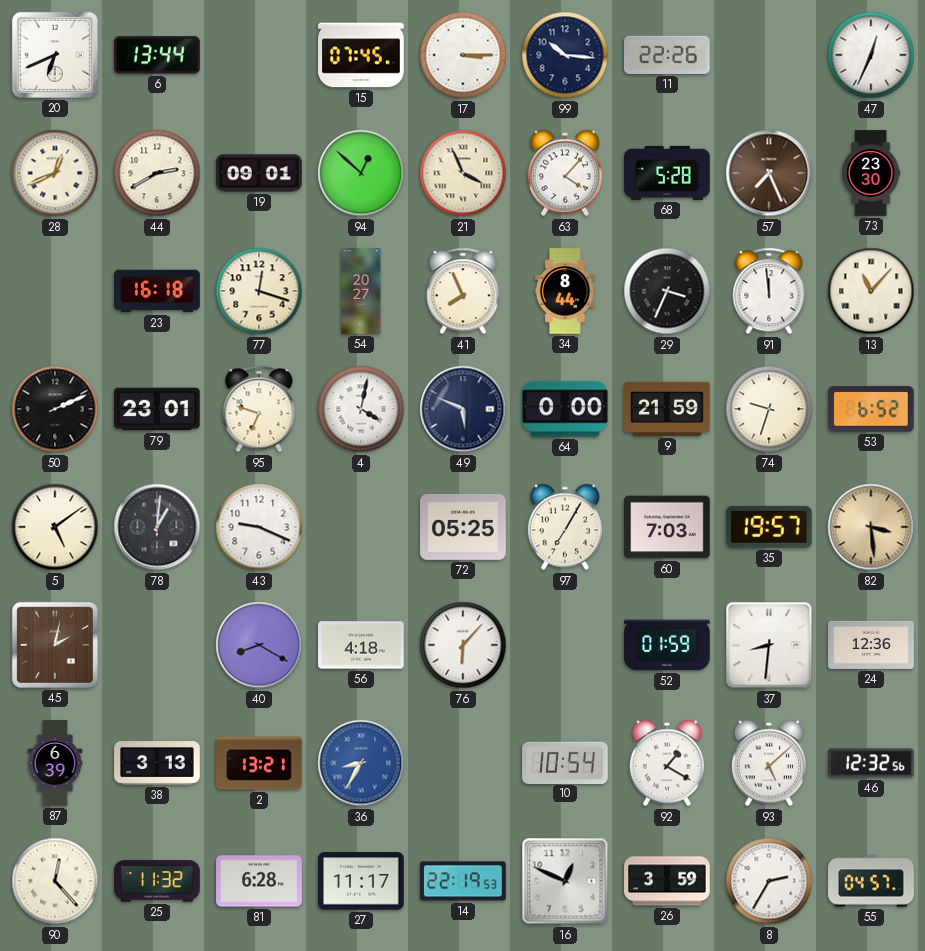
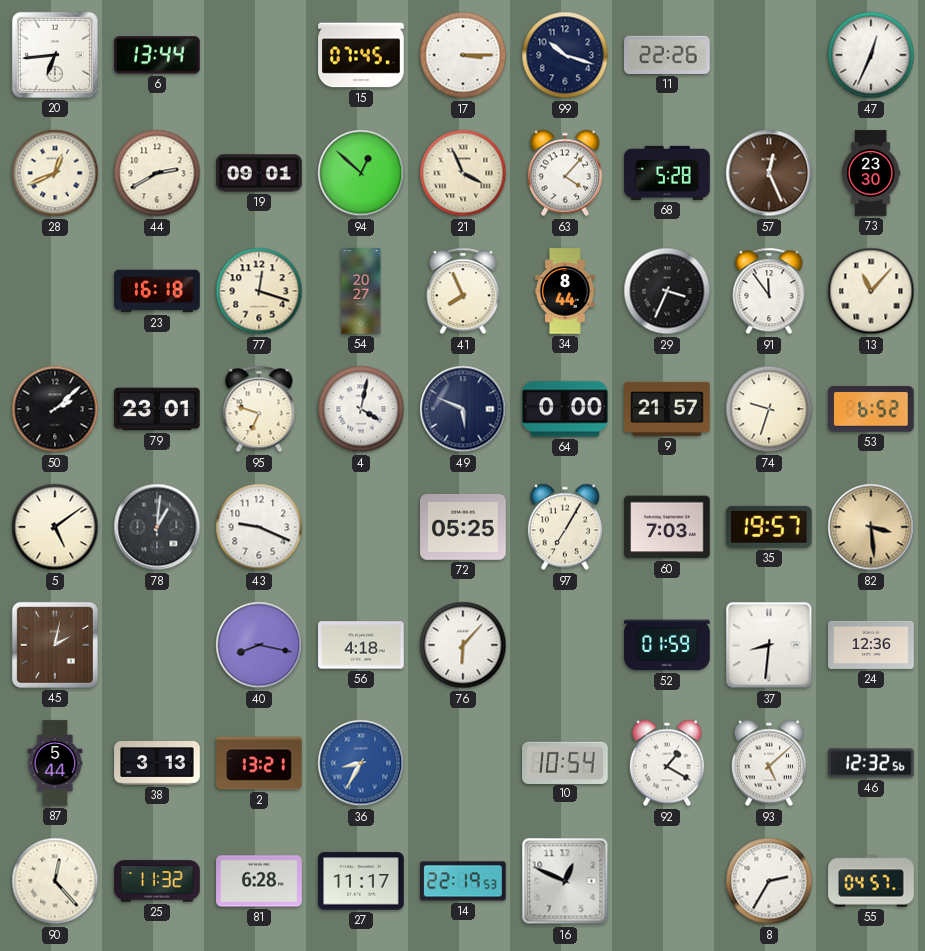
20: 6:41 -> 6:44
99: 10:16 -> 10:18
57: 7:26 -> 12:26
91: 11:59 -> 11:54
50: 2:11 -> 2:08
9: 21:59 -> 21:57
40: 8:20 -> 8:17
87: 6:39 -> 5:44
26: 3:59 -> none
